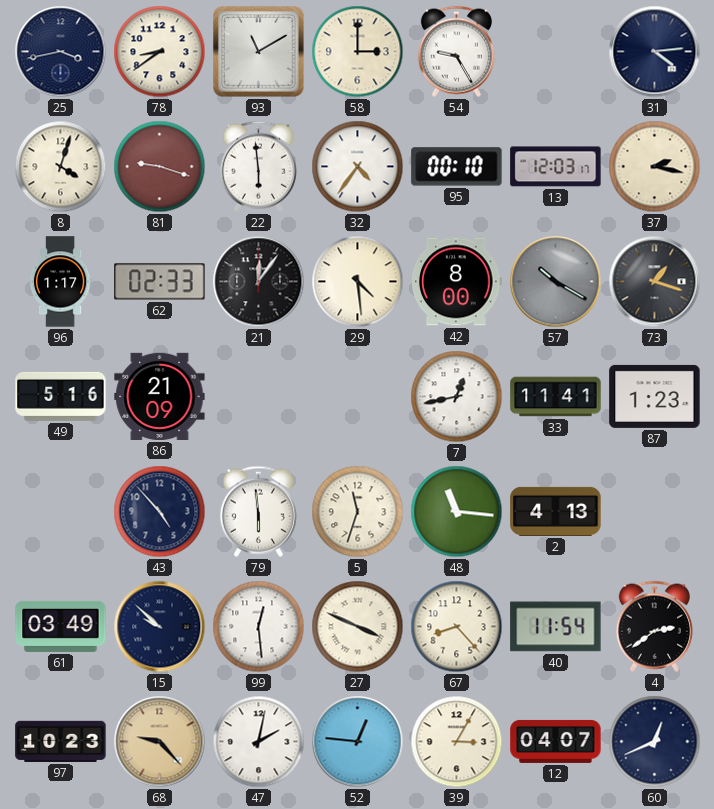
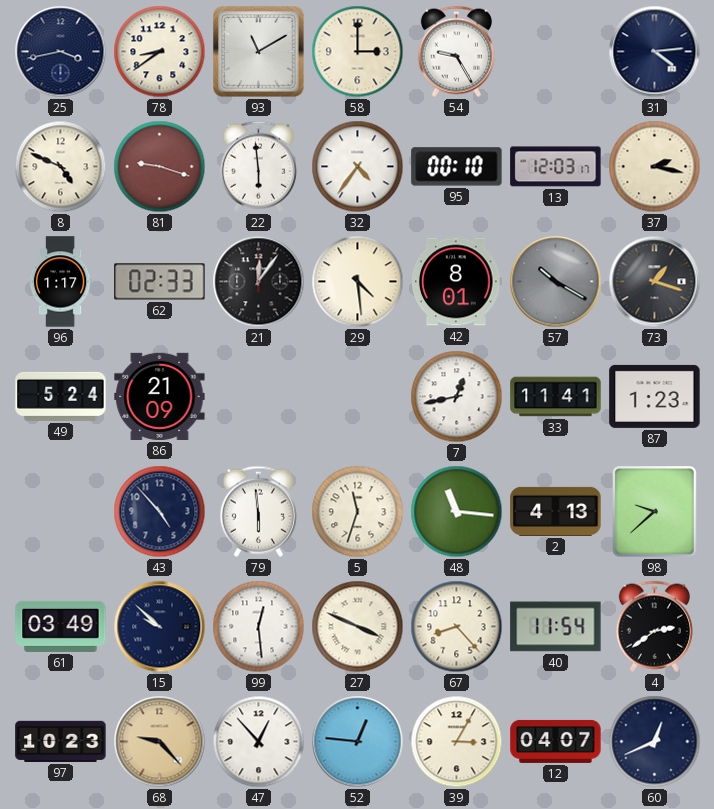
8: 4:03 -> 4:49
42: 8:00 -> 8:01
49: 5:16 -> 5:24
98: none -> 9:38
47: 2:02 -> 12:53
